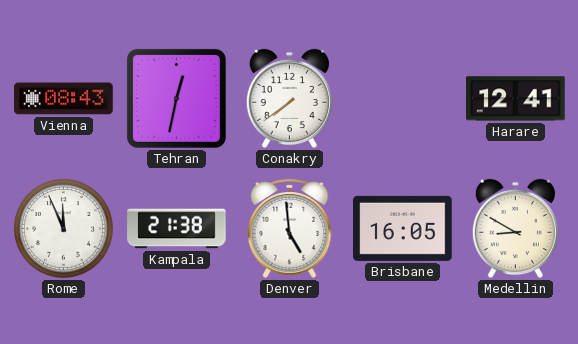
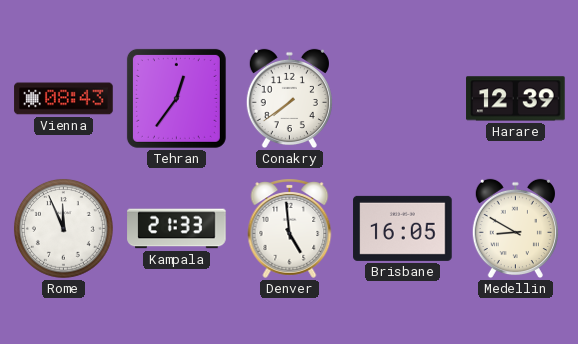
Tehran: 12:32 -> 12:36
Harare: 12:41 -> 12:39
Kampala: 21:38 -> 21:33
